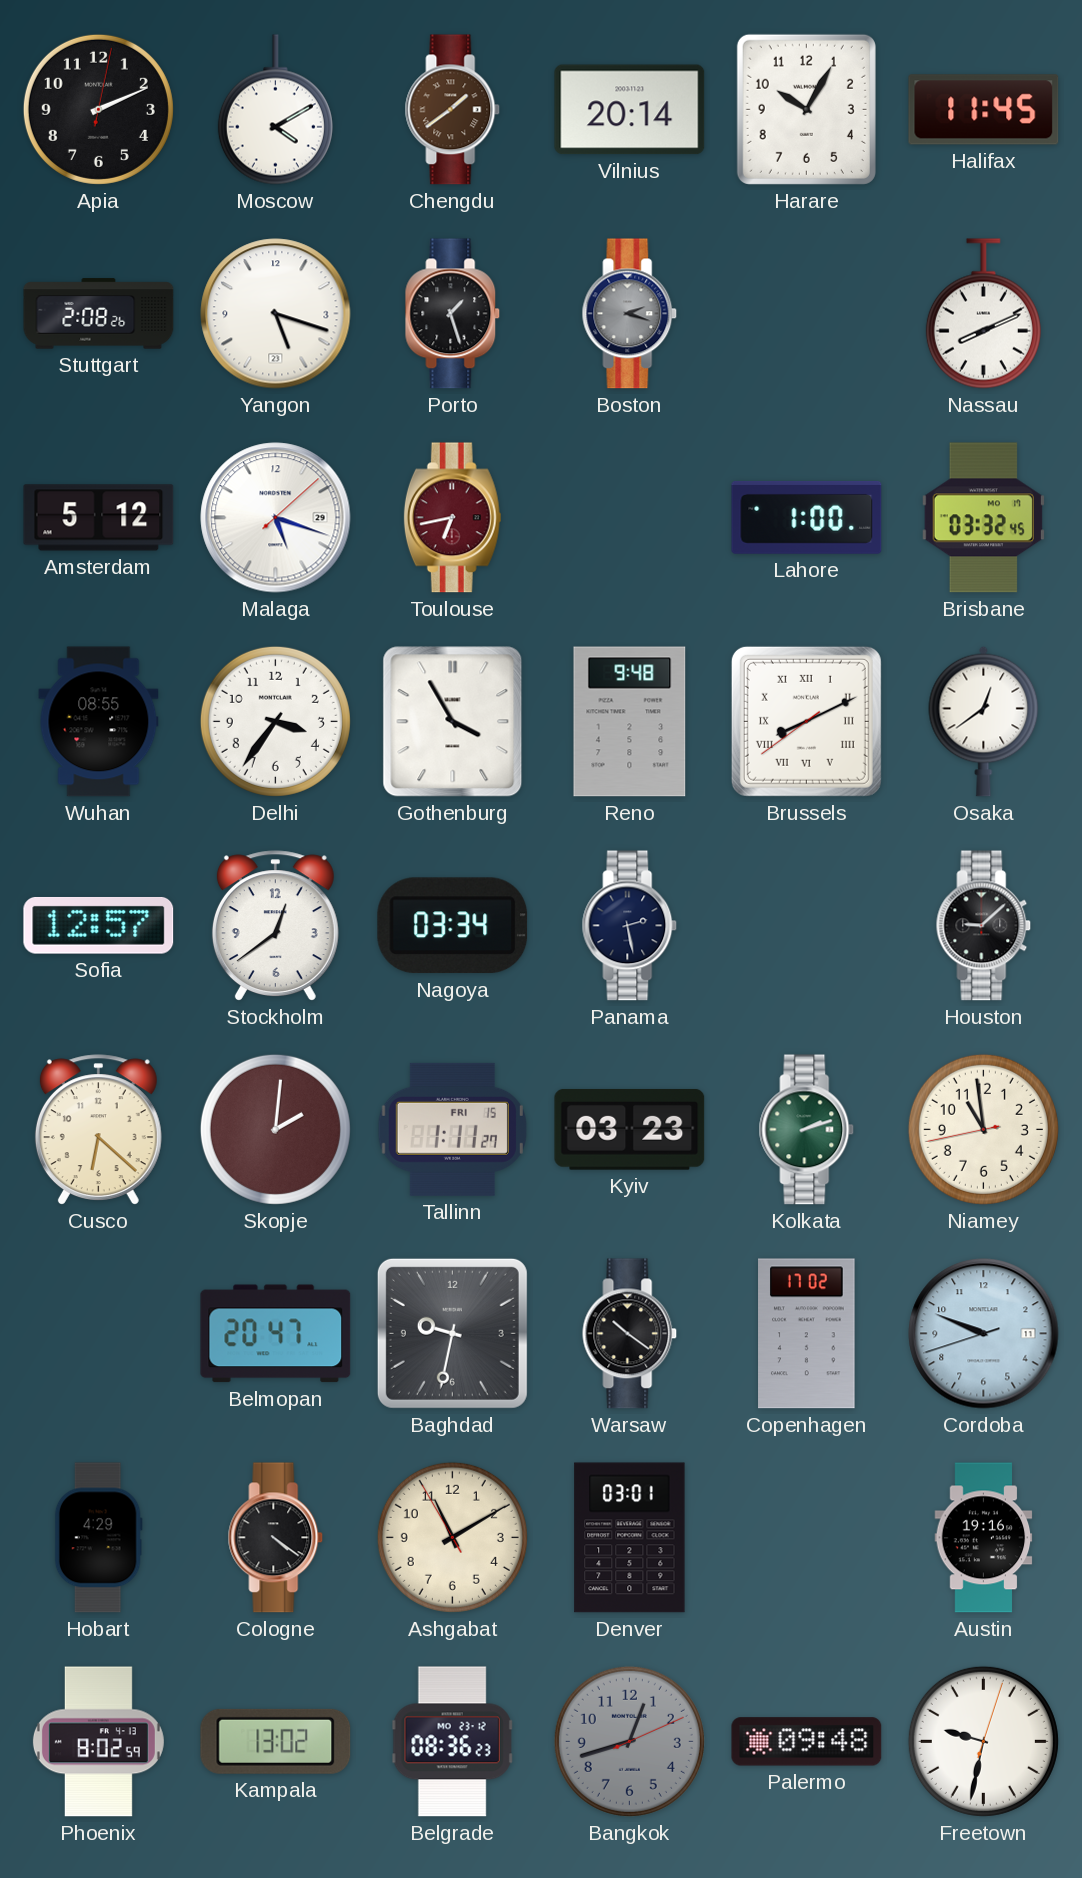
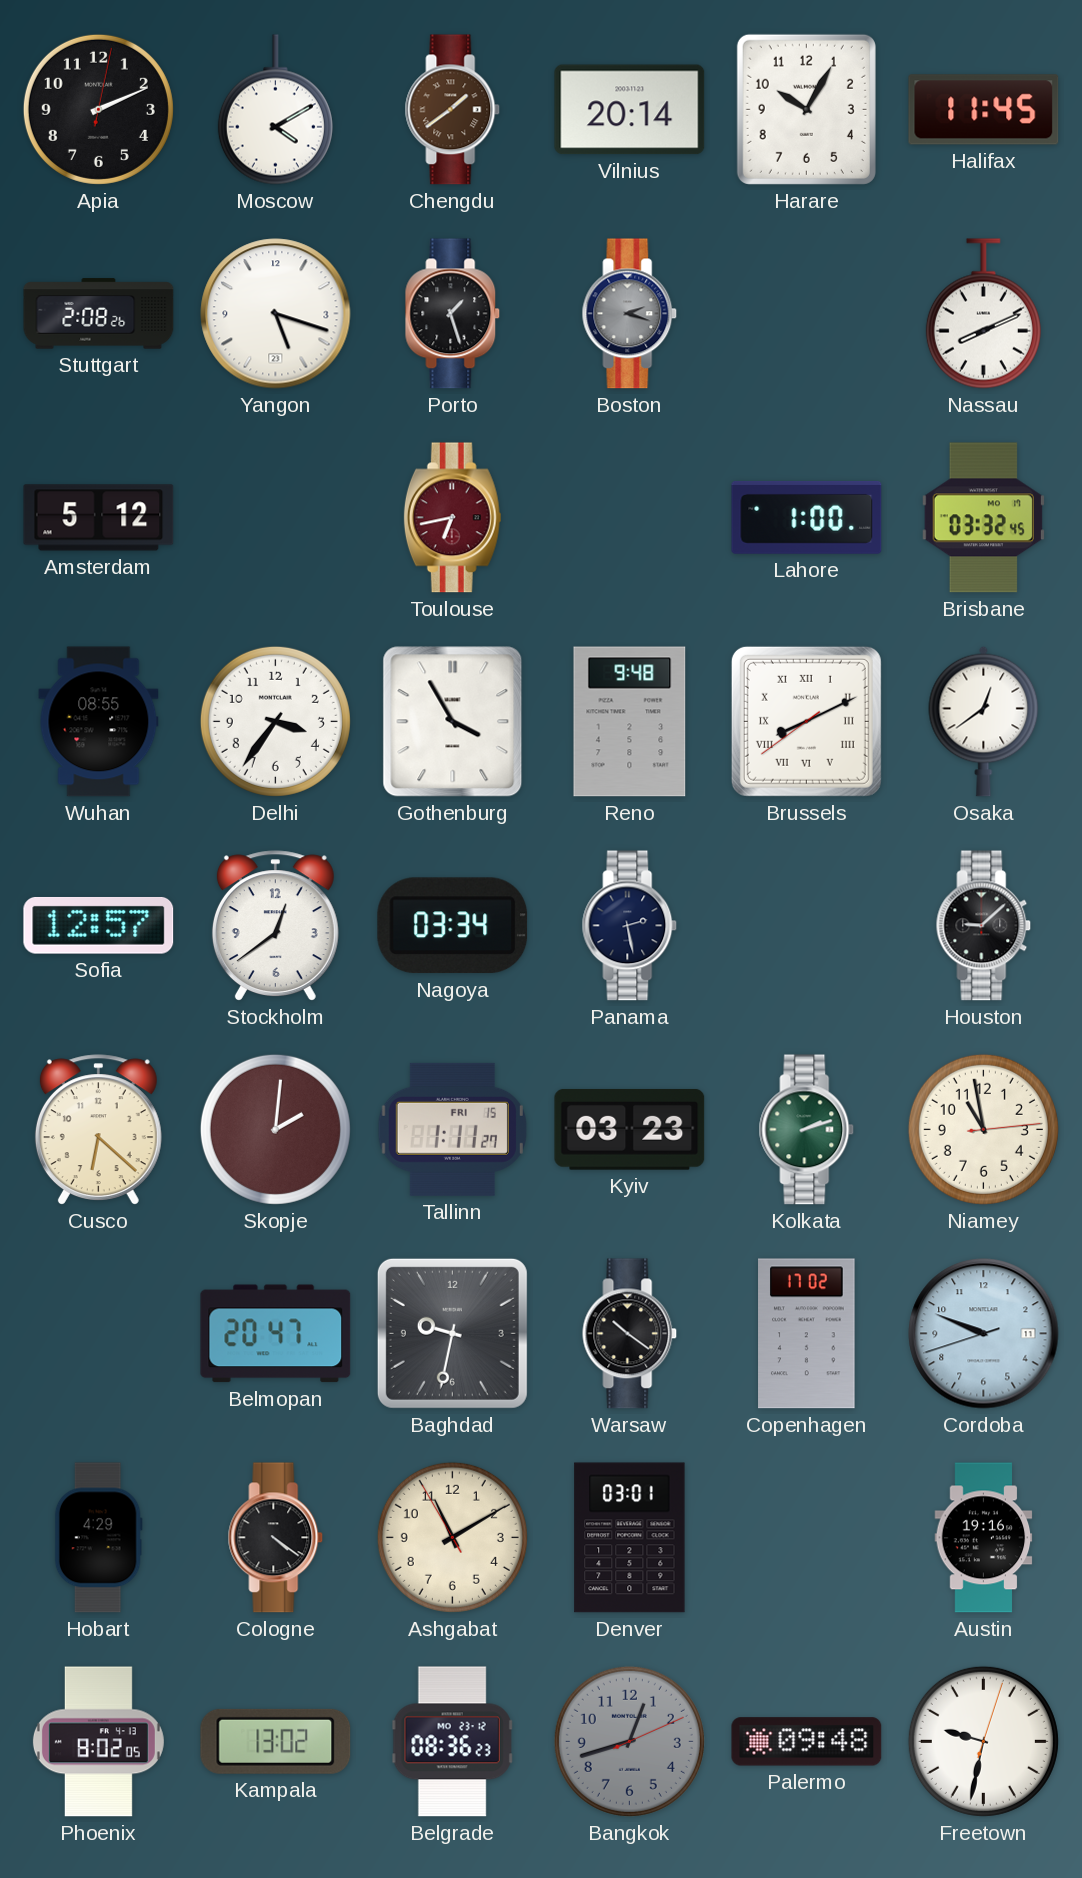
Malaga: 5:18 -> none
Niamey: 10:58:43 -> 10:58:14
Phoenix: 8:02:59 -> 8:02:05
